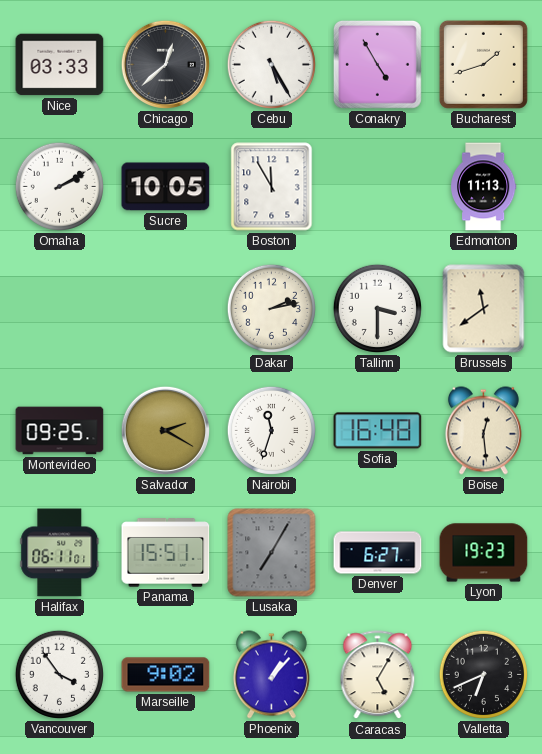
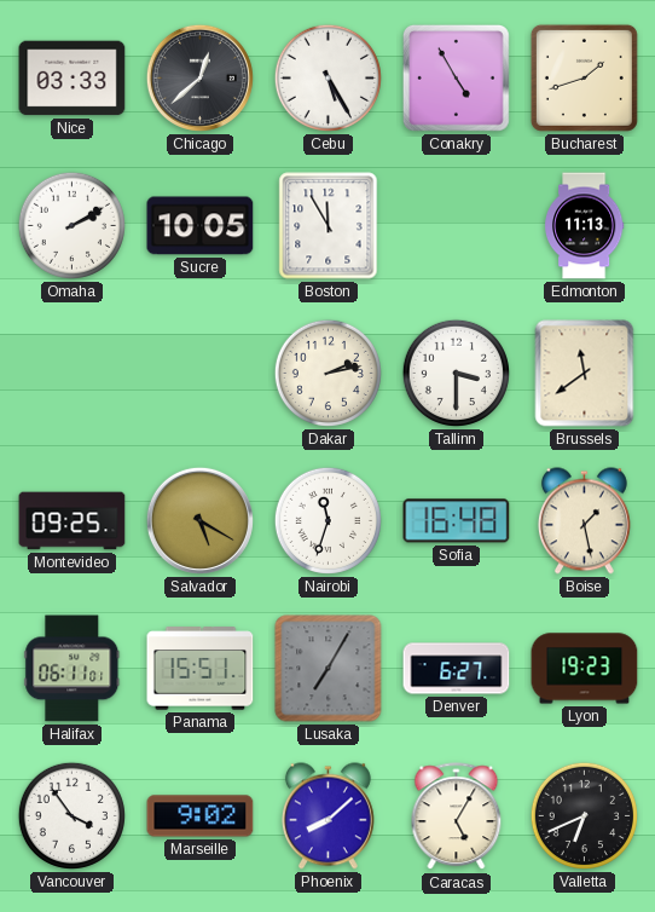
Salvador: 2:20 -> 5:20
Boise: 12:29 -> 1:28
Phoenix: 1:07 -> 8:08
